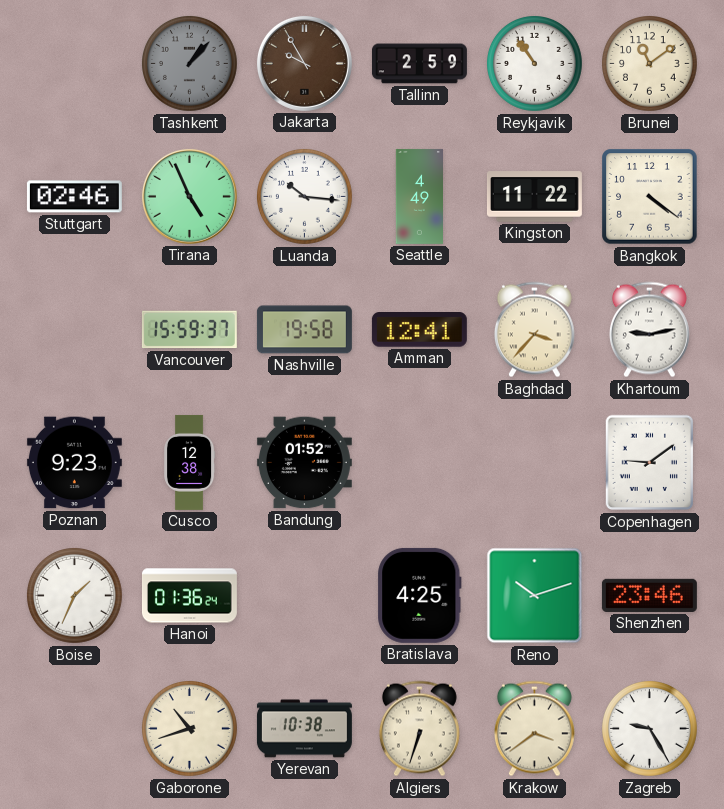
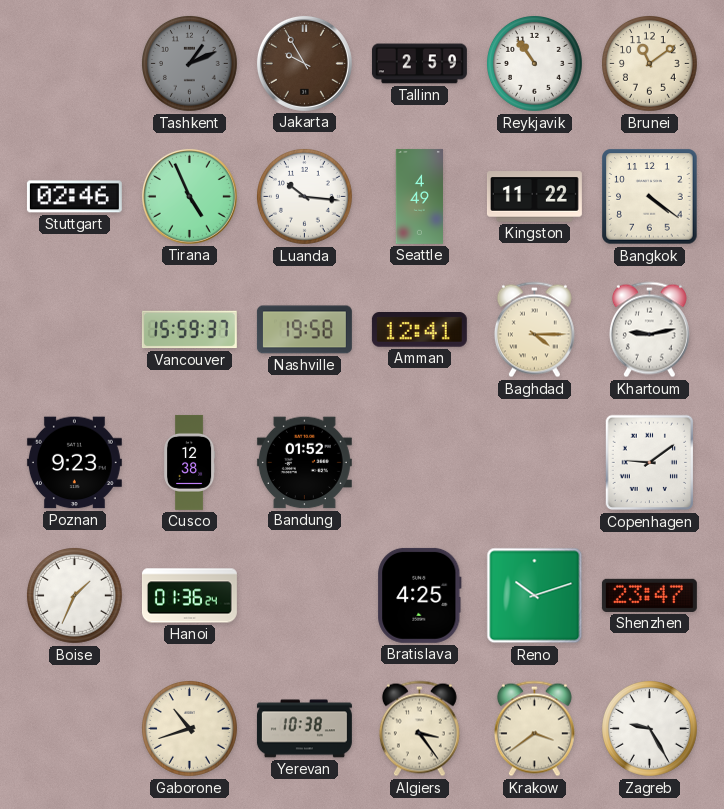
Tashkent: 1:07 -> 1:11
Baghdad: 3:37 -> 4:15
Shenzhen: 23:46 -> 23:47
Algiers: 6:33 -> 3:24
